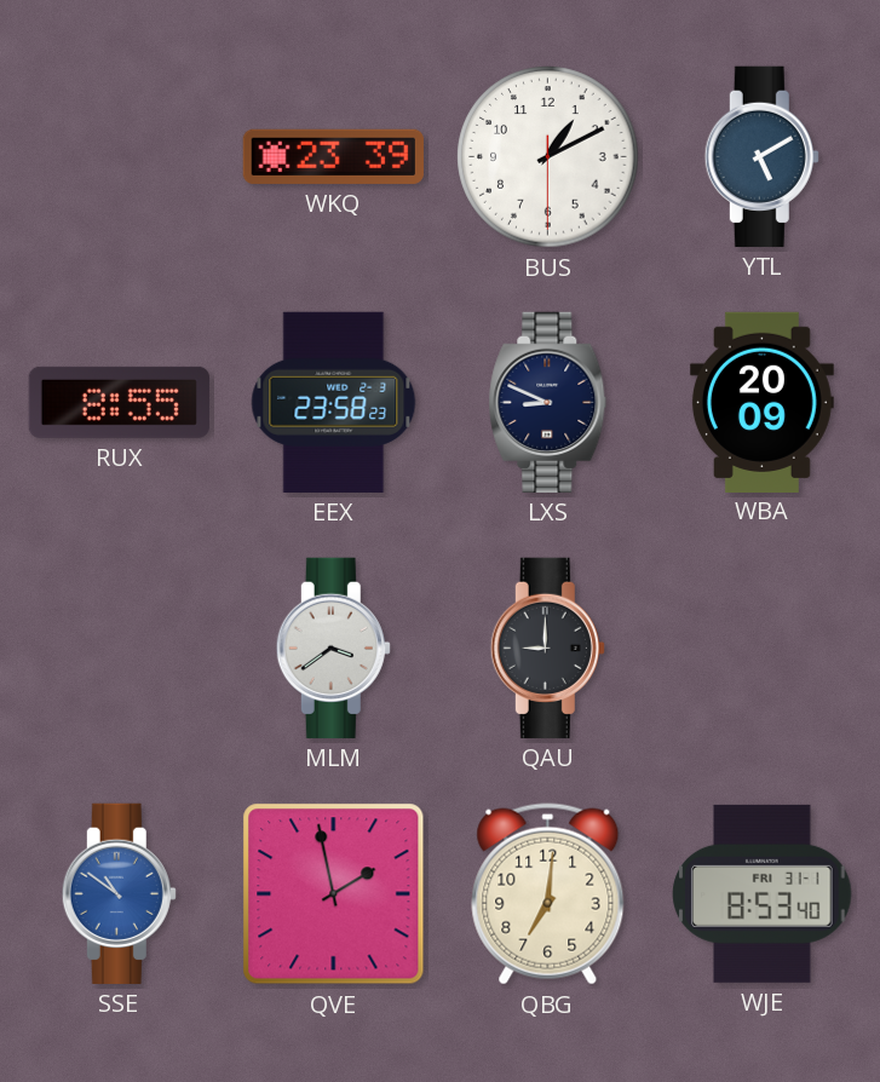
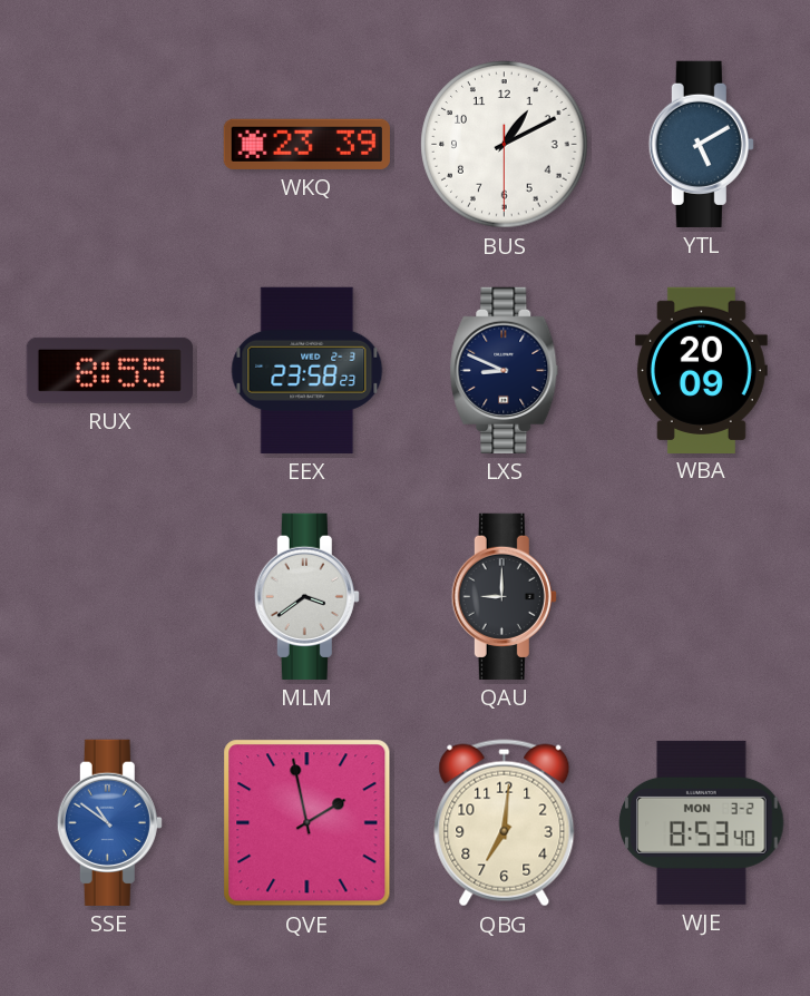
WJE date: FRI 31-1 -> MON 3-2
